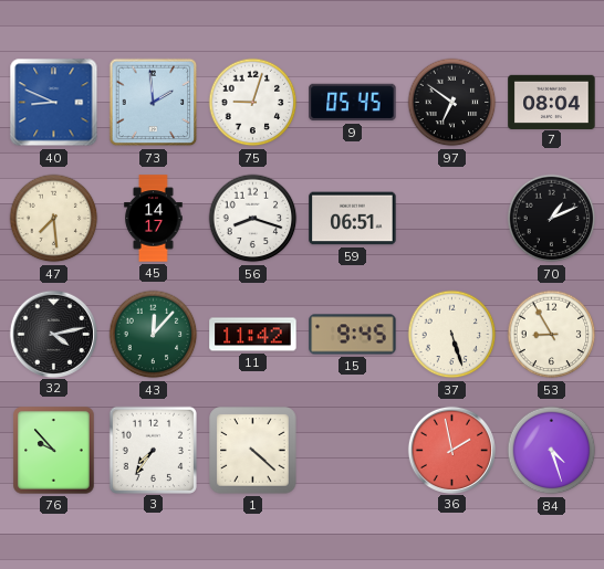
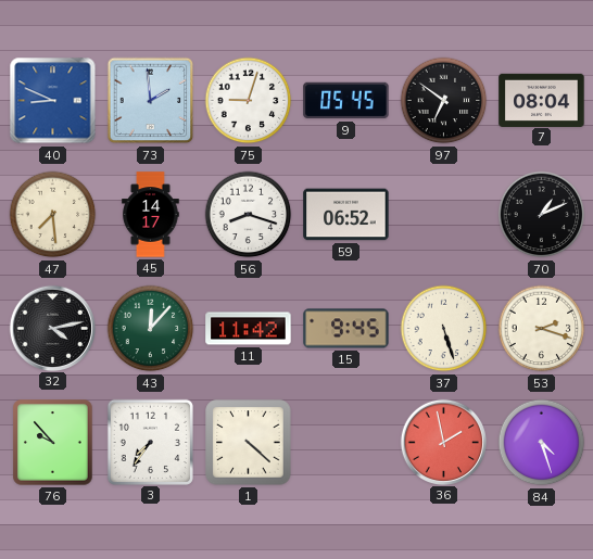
59: 06:51 -> 06:52
53: 8:55 -> 2:18
